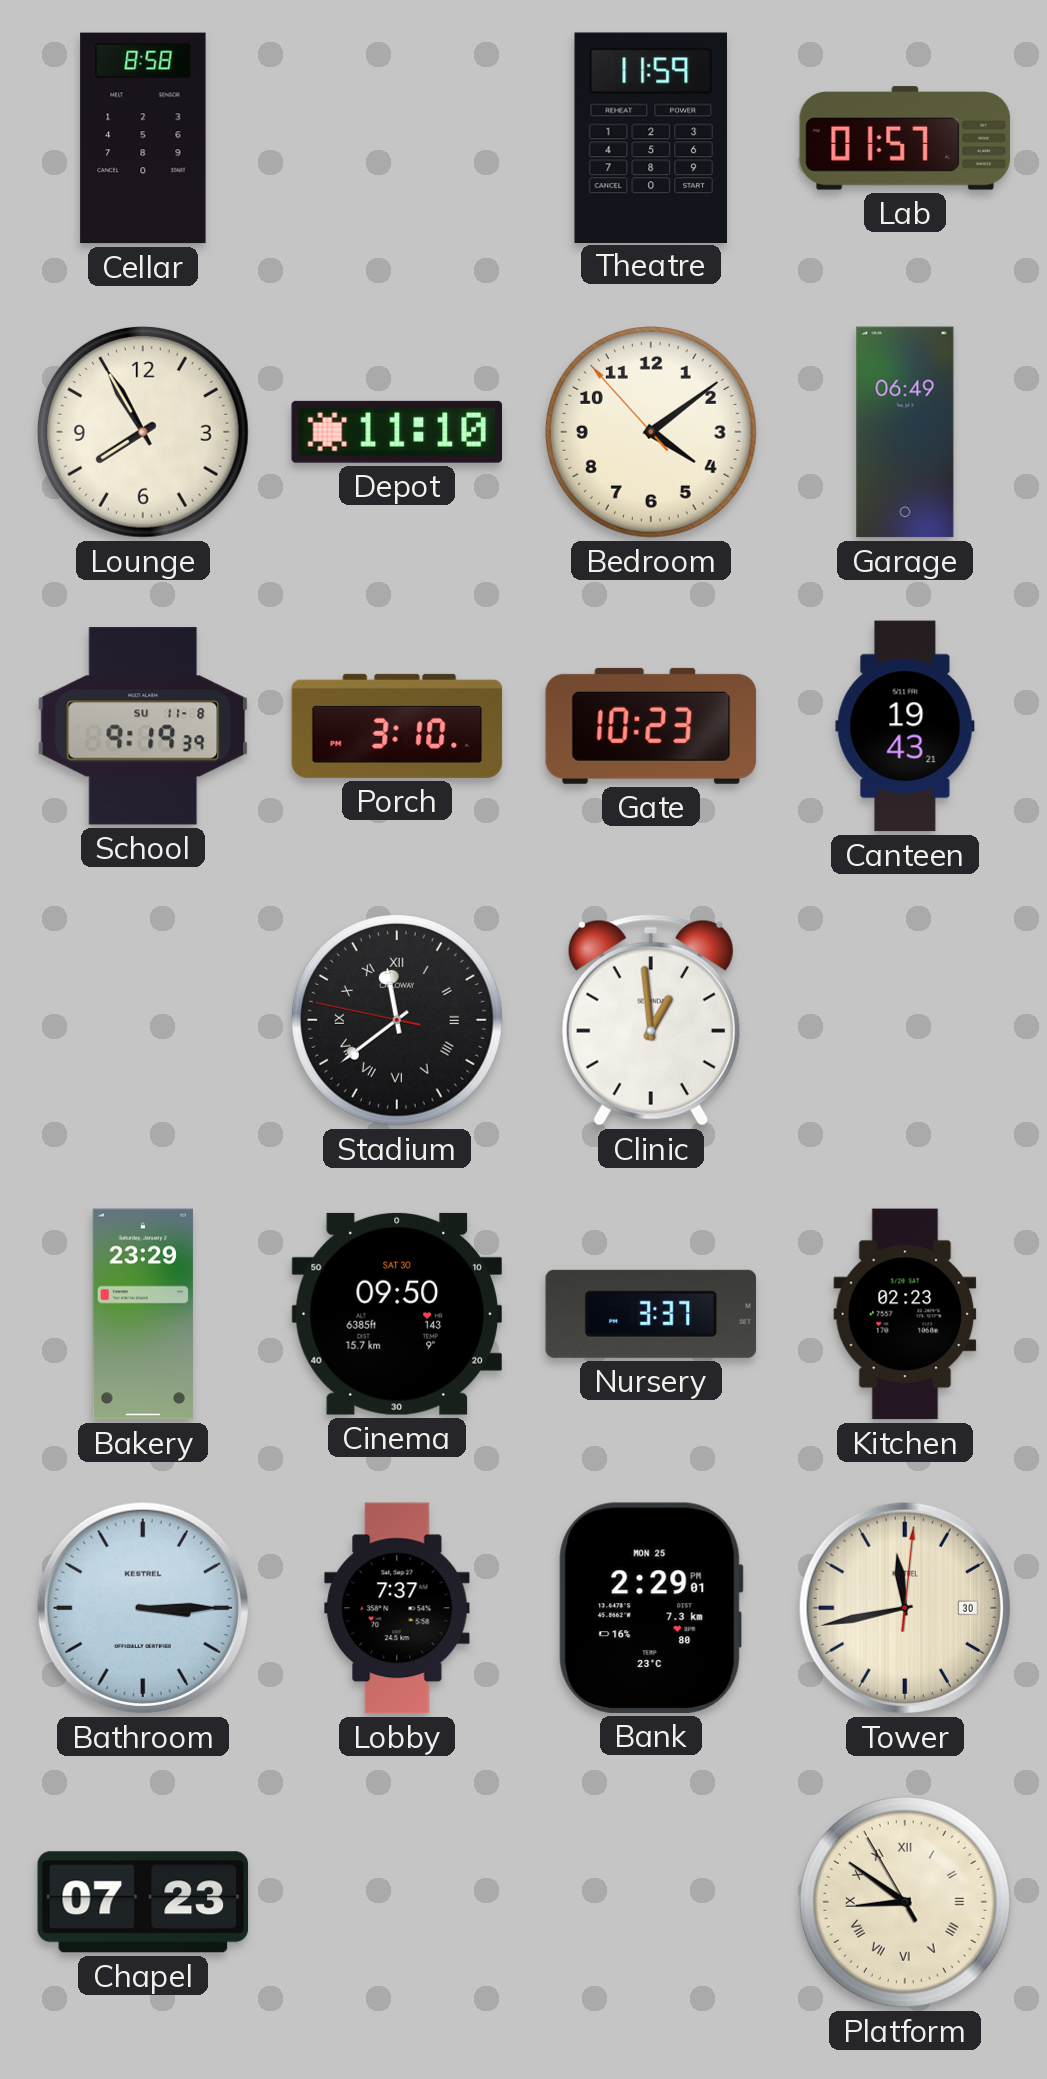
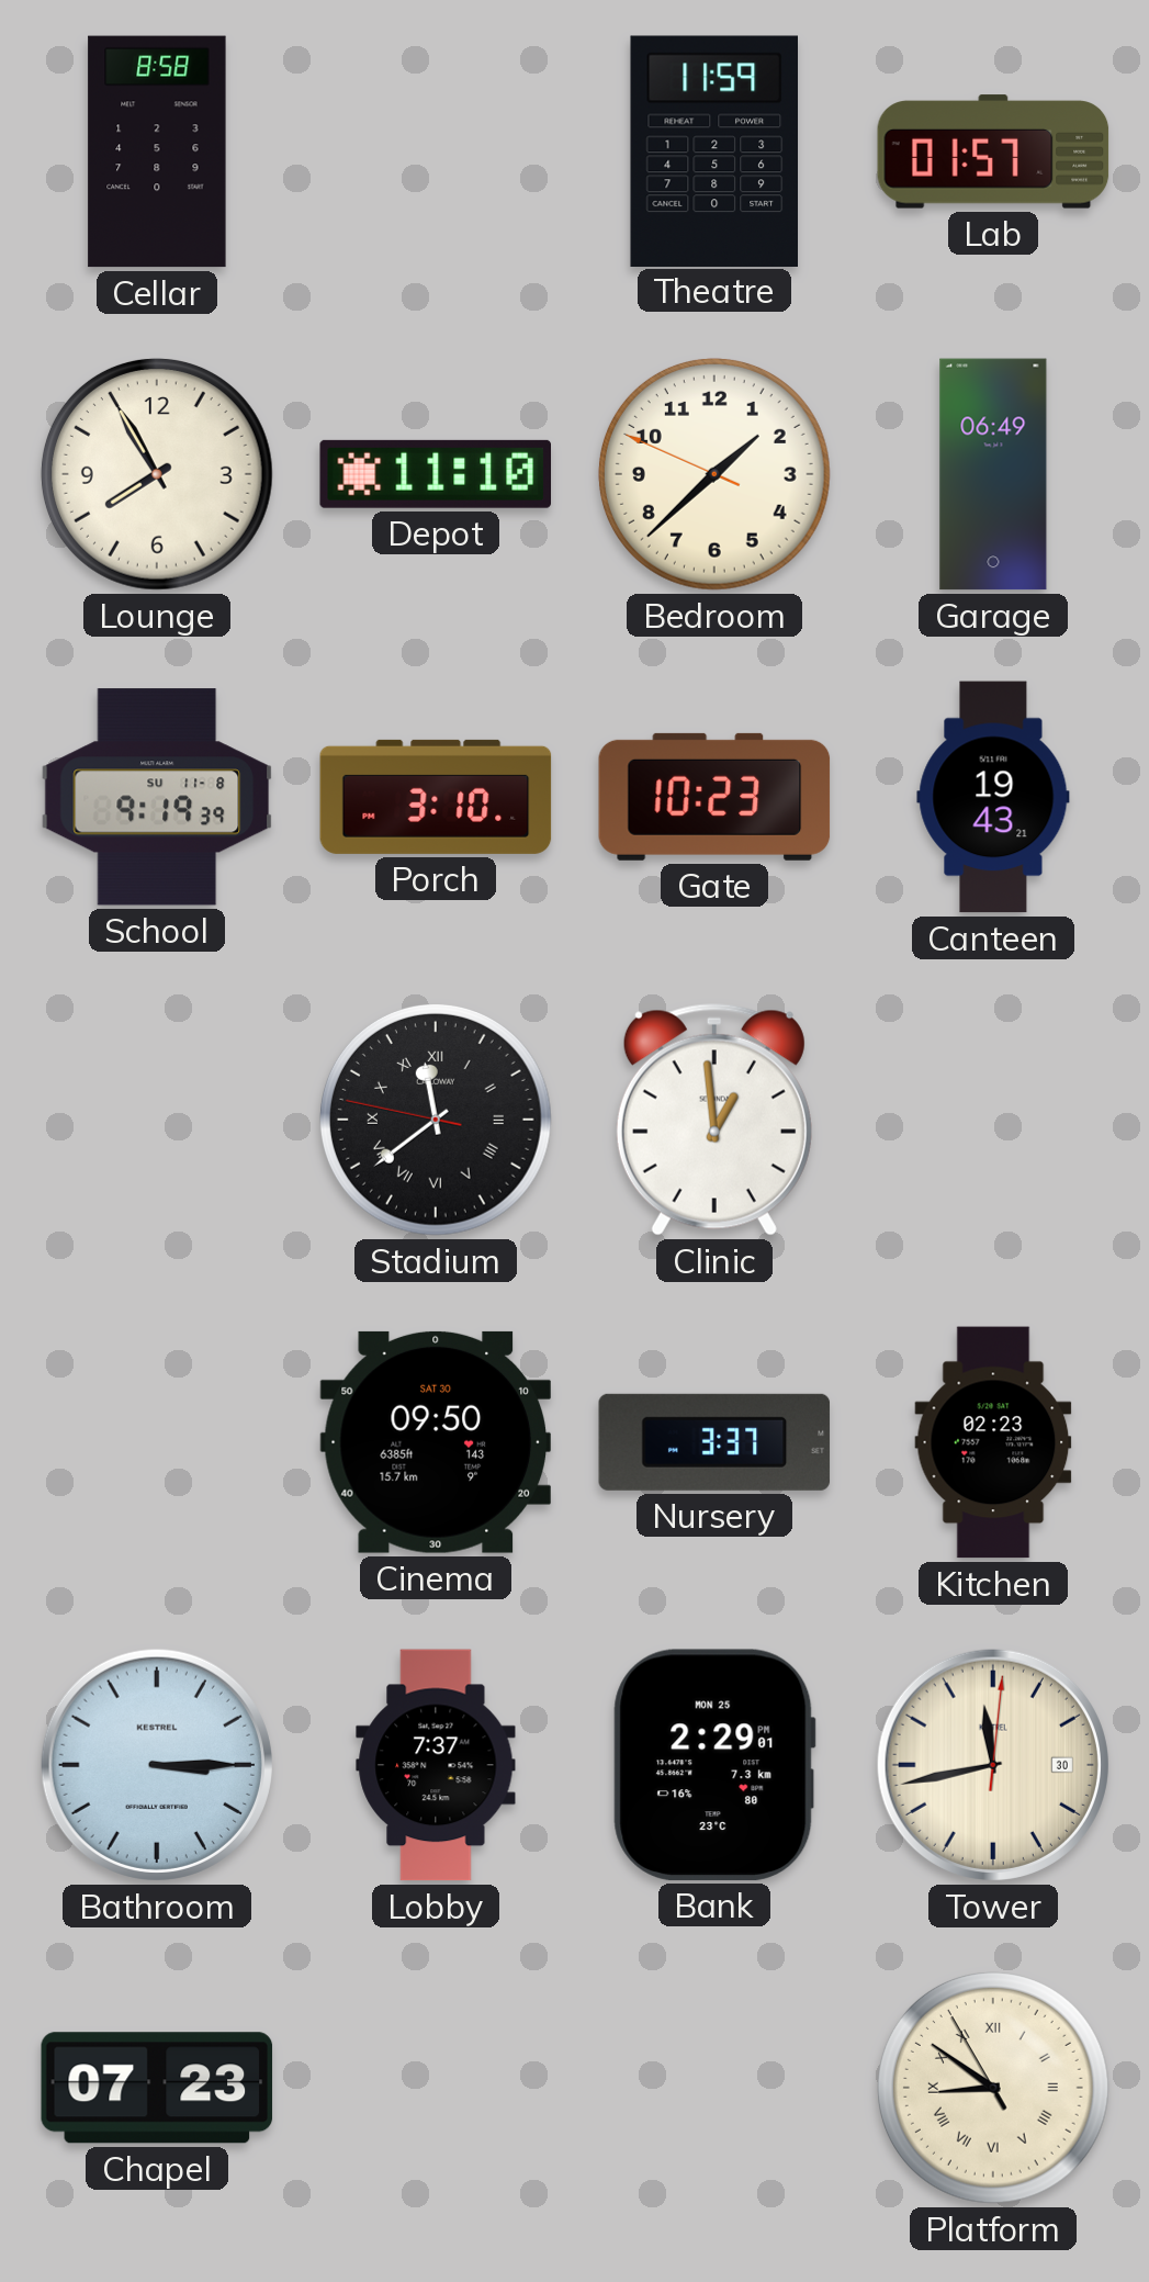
Bedroom: 4:08 -> 1:37
Bakery: 23:29 -> none
